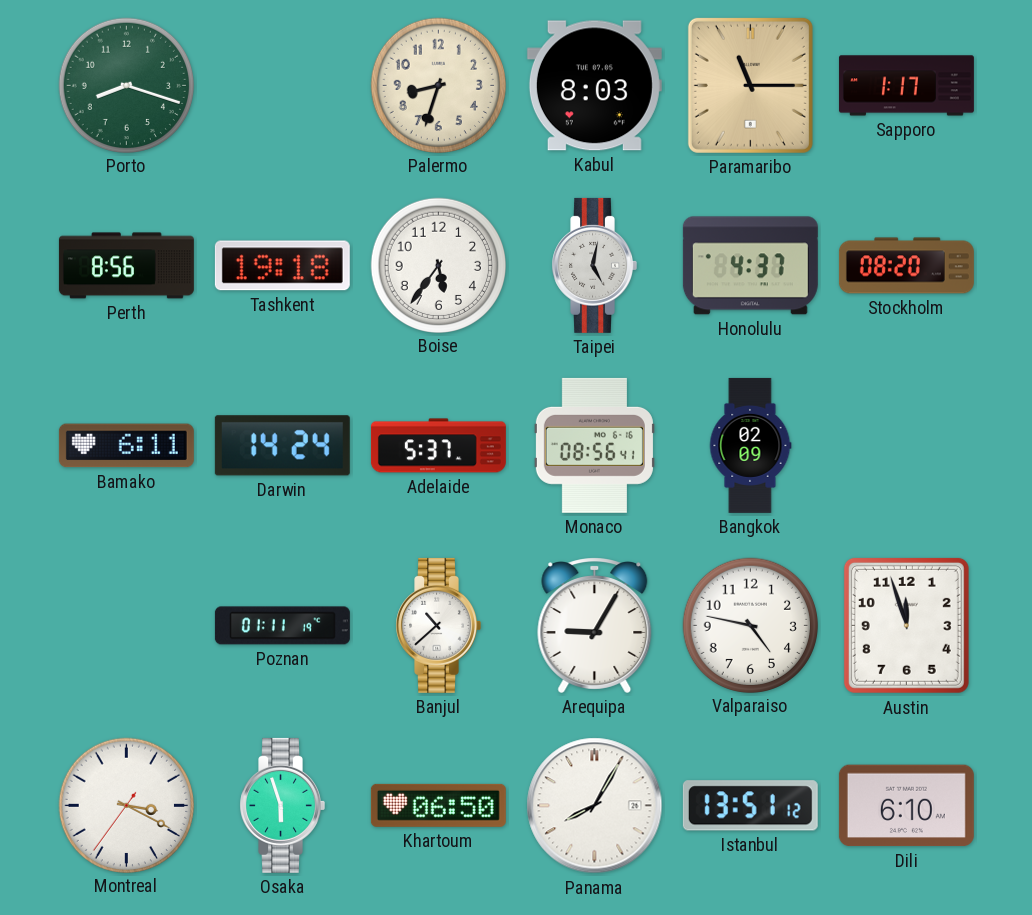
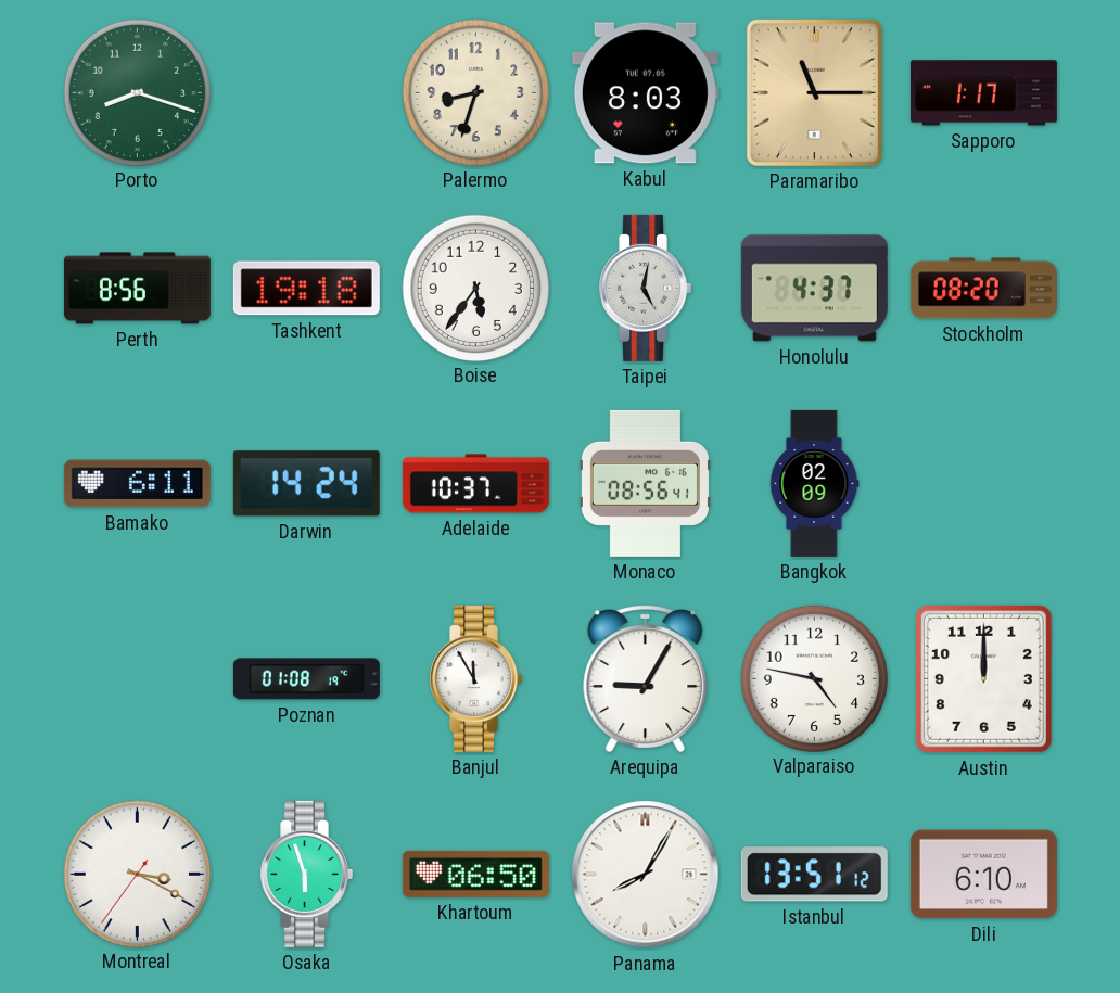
Adelaide: 5:37 -> 10:37
Poznan: 01:11 -> 01:08
Banjul: 10:38 -> 11:55
Austin: 11:57 -> 12:00
